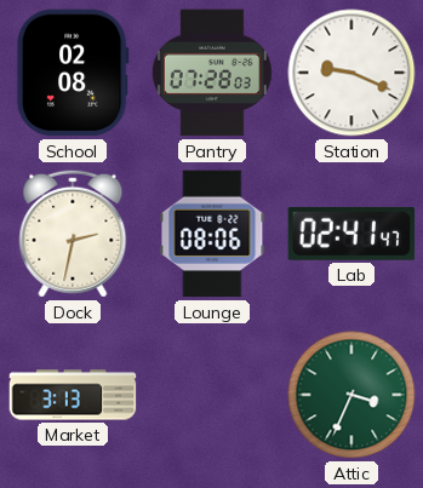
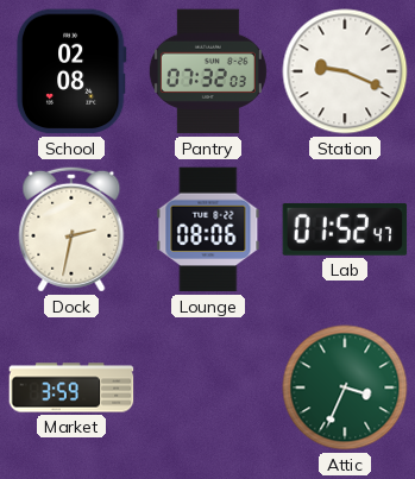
Pantry: 07:28 -> 07:32
Lab: 02:41 -> 01:52
Market: 3:13 -> 3:59
